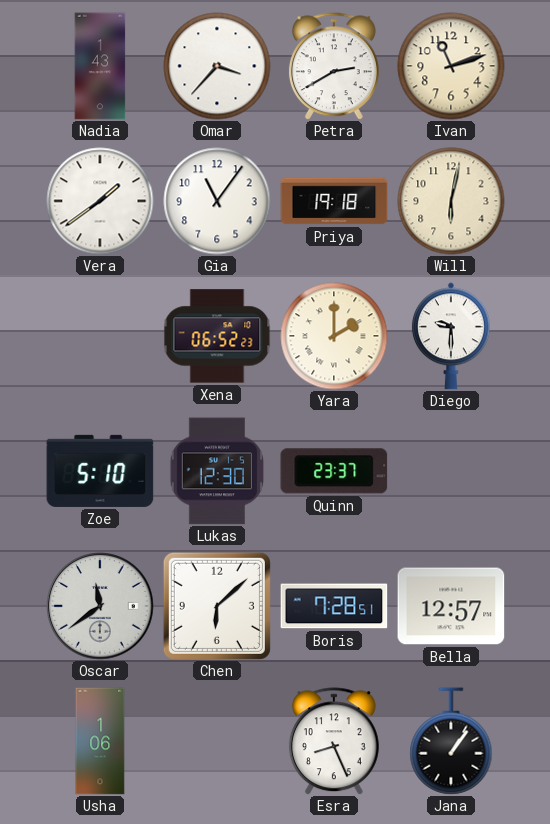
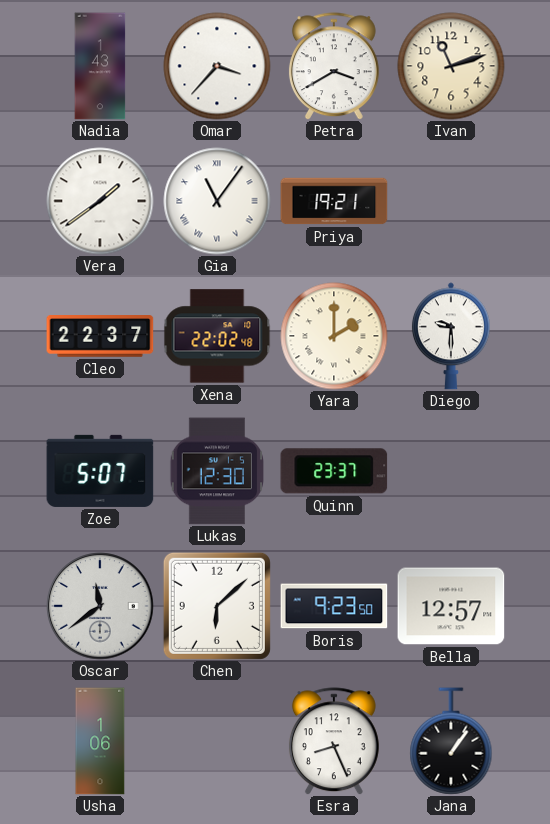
Petra: 2:40 -> 3:40
Gia numerals: Arabic -> Roman
Priya: 19:18 -> 19:21
Will: 6:02 -> none
Cleo: none -> 22:37
Xena: 06:52 -> 22:02
Zoe: 5:10 -> 5:07
Boris: 7:28 -> 9:23
